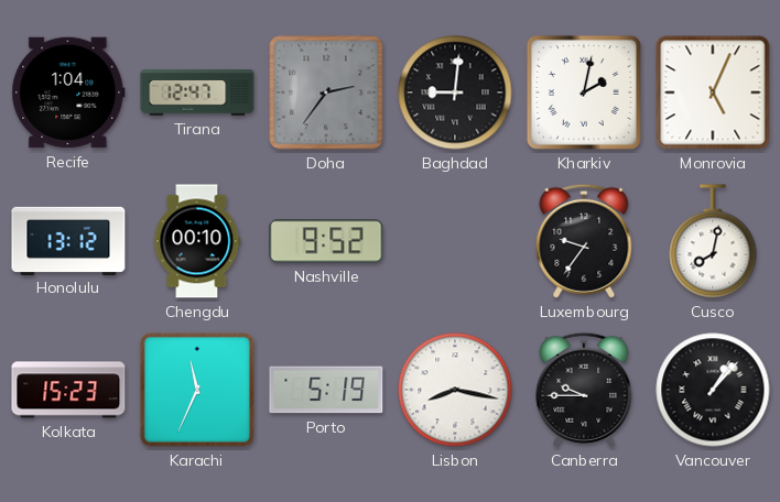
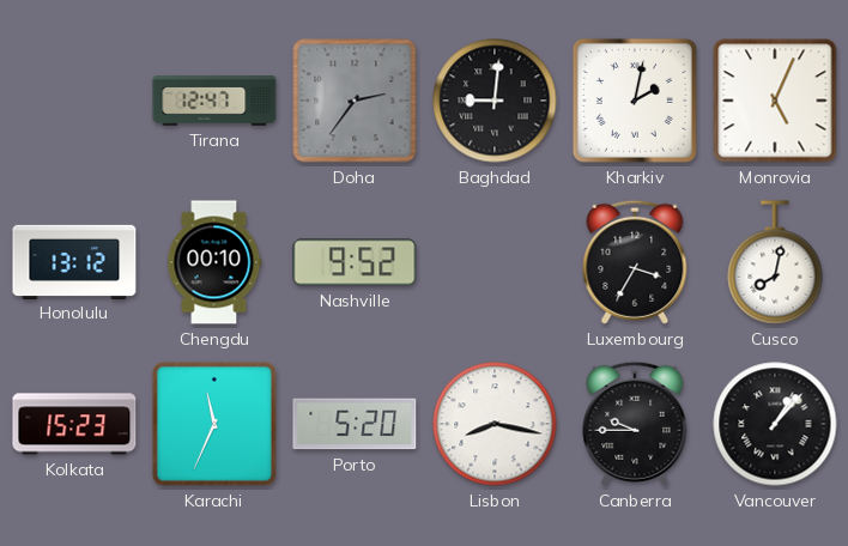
Recife: 1:04 -> none
Luxembourg: 9:36 -> 3:35
Porto: 5:19 -> 5:20
